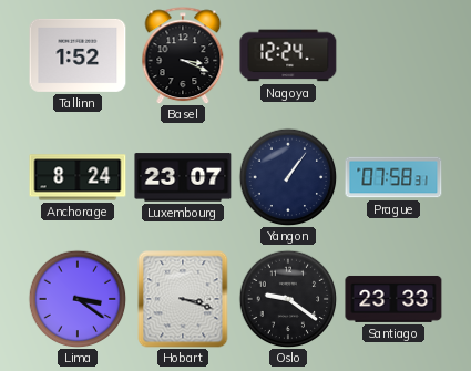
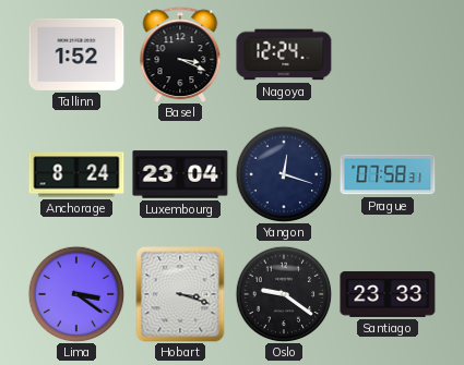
Luxembourg: 23:07 -> 23:04
Yangon: 1:06 -> 12:18
